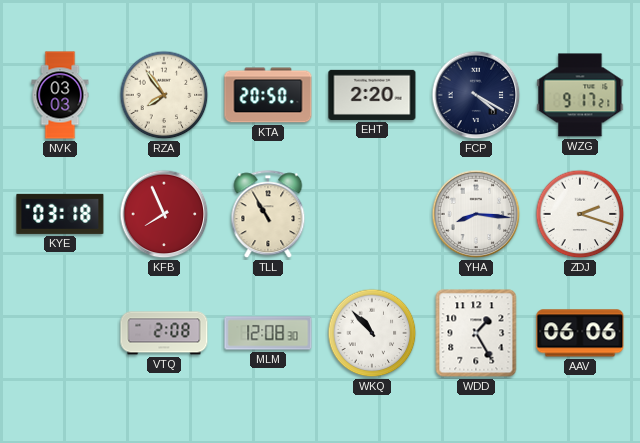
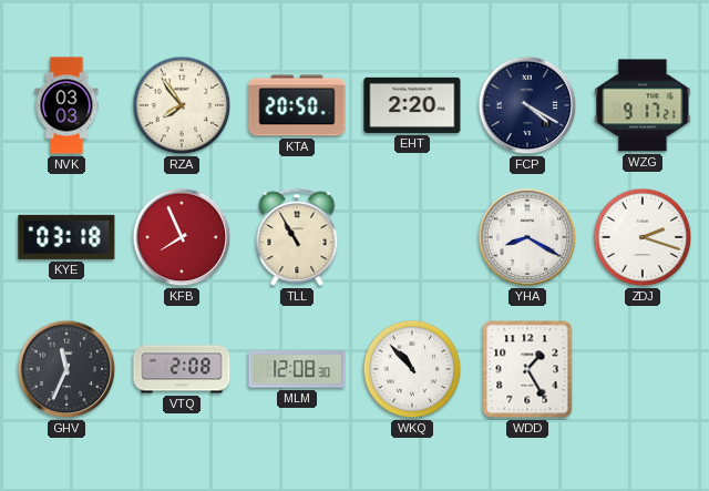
YHA: 8:16 -> 8:20
GHV: none -> 11:34
AAV: 06:06 -> none
